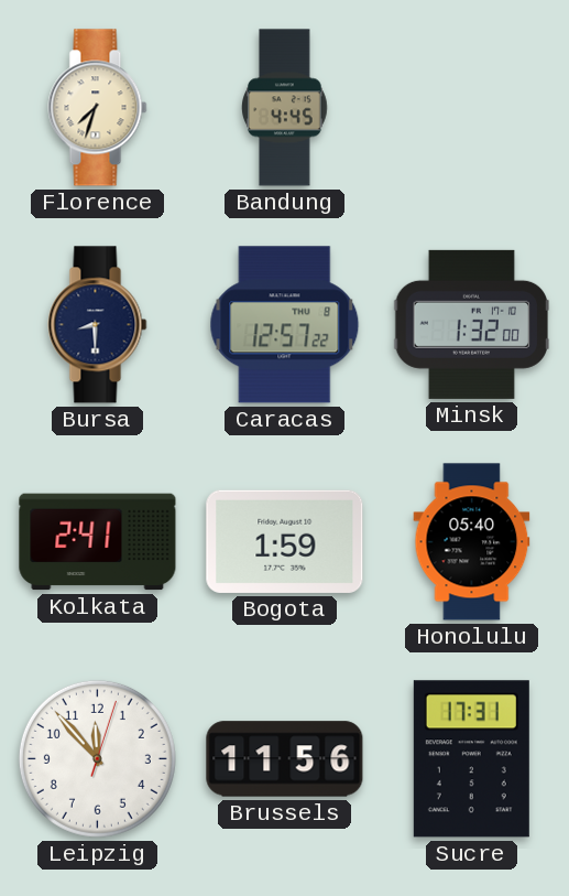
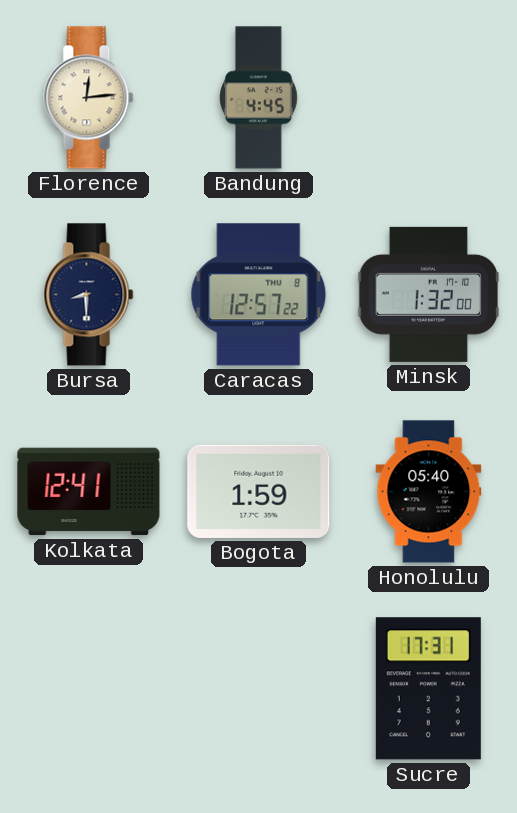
Florence: 7:33 -> 12:14
Kolkata: 2:41 -> 12:41
Leipzig: 11:53 -> none
Brussels: 11:56 -> none
